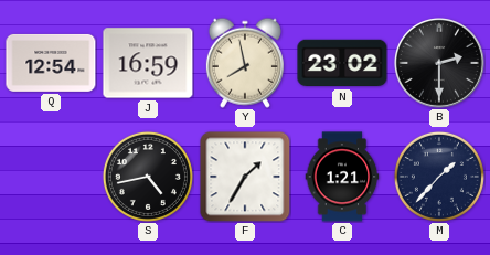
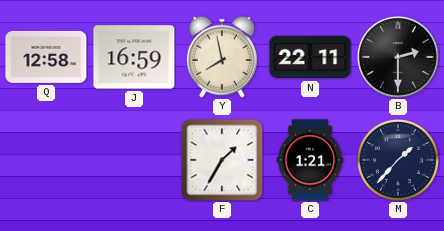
Q: 12:54 -> 12:58
N: 23:02 -> 22:11
S: 4:43 -> none
